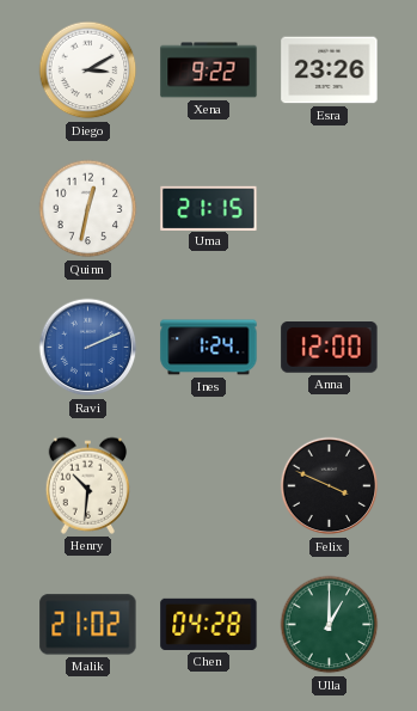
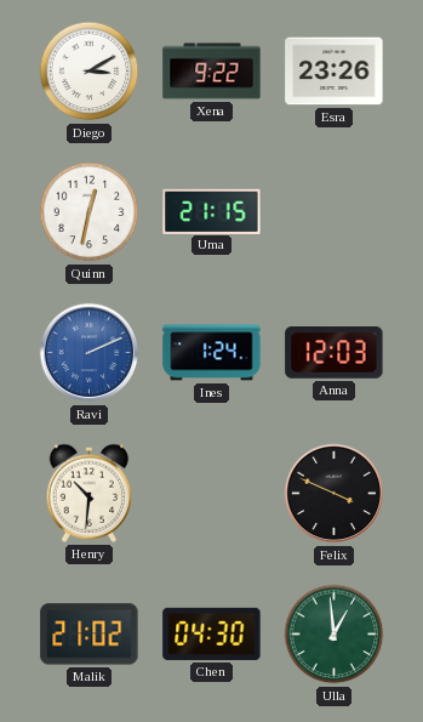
Anna: 12:00 -> 12:03
Chen: 04:28 -> 04:30
Ulla: 1:00 -> 12:59
